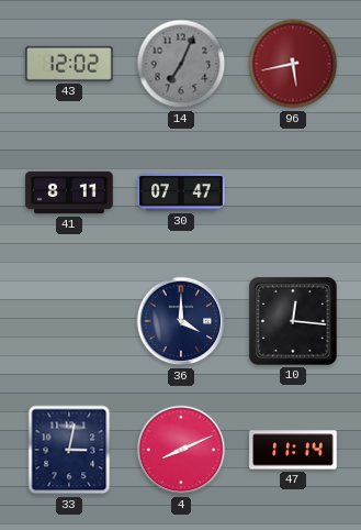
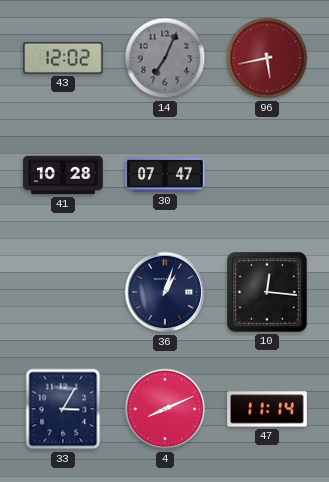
41: 8:11 -> 10:28
36: 4:00 -> 1:03
33: 3:02 -> 3:05
